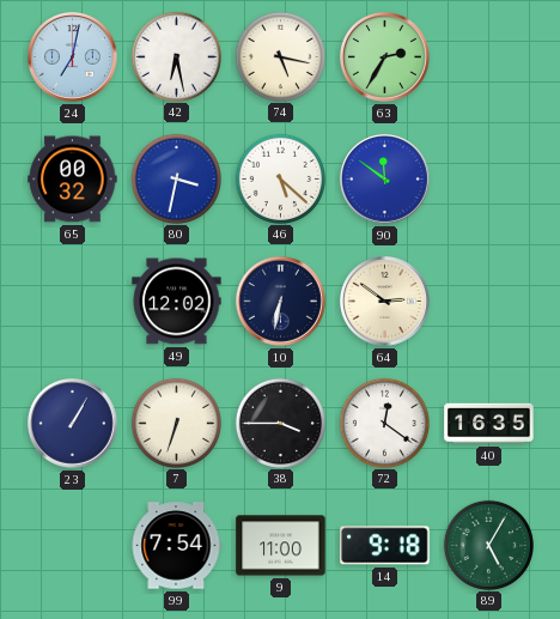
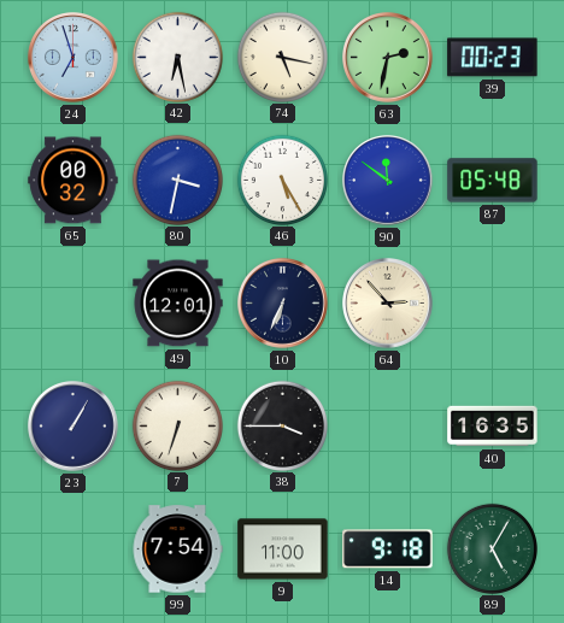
24: 7:02 -> 6:57
63: 2:35 -> 2:32
39: none -> 00:23
46: 5:22 -> 5:25
87: none -> 05:48
49: 12:02 -> 12:01
10: 6:32 -> 6:34
64: 2:51 -> 2:53
72: 12:21 -> none
